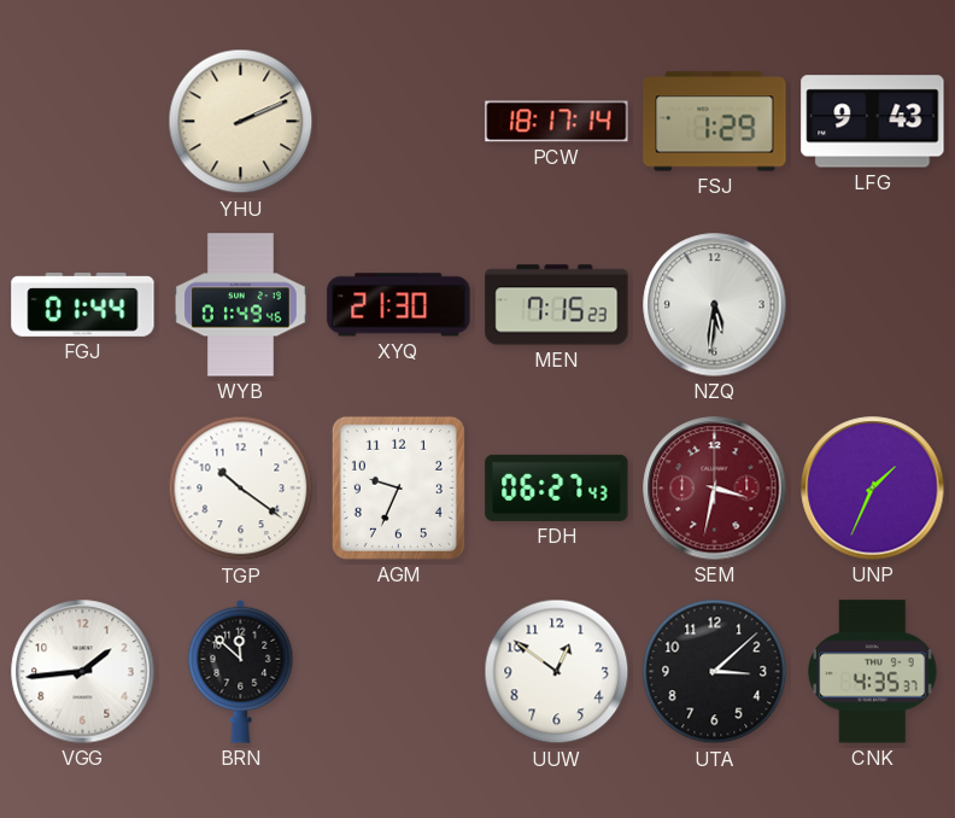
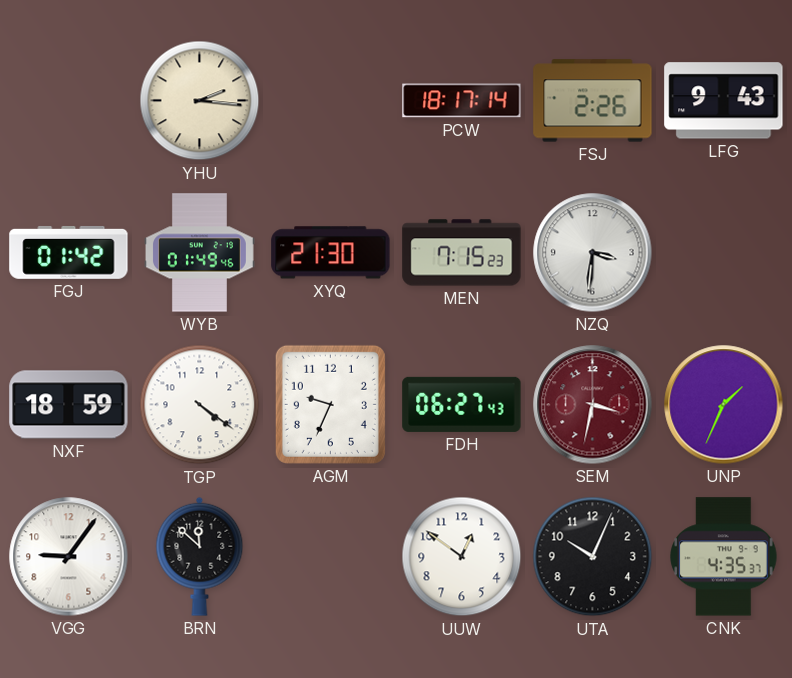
YHU: 2:11 -> 2:16
FSJ: 1:29 -> 2:26
FGJ: 01:44 -> 01:42
NZQ: 5:31 -> 3:31
NXF: none -> 18:59
TGP: 10:21 -> 4:21
VGG: 1:44 -> 9:06
UTA: 3:08 -> 10:04
